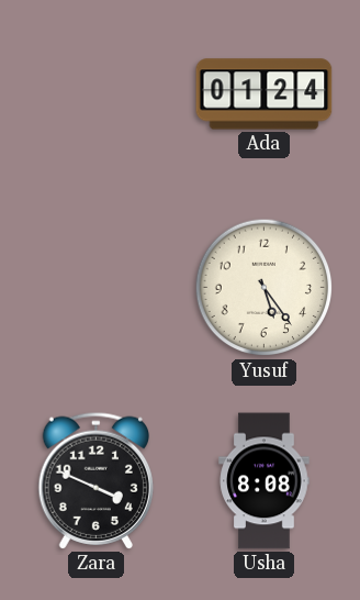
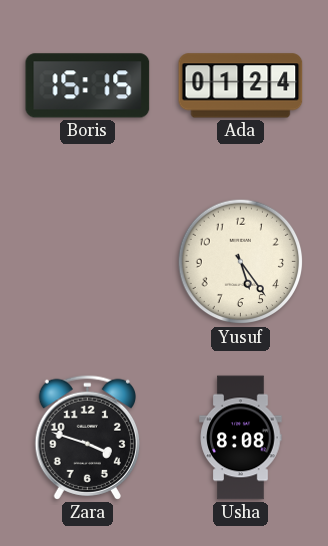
Boris: none -> 15:15
Zara: 3:49 -> 3:48
